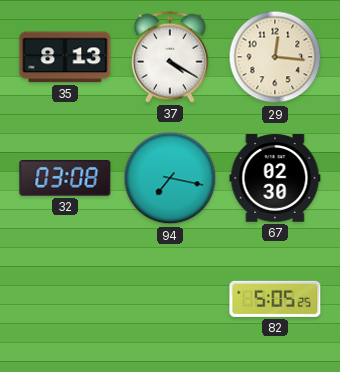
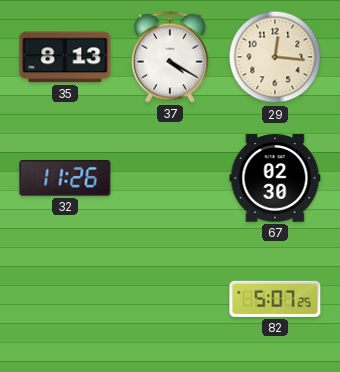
32: 03:08 -> 11:26
94: 7:17 -> none
82: 5:05 -> 5:07
